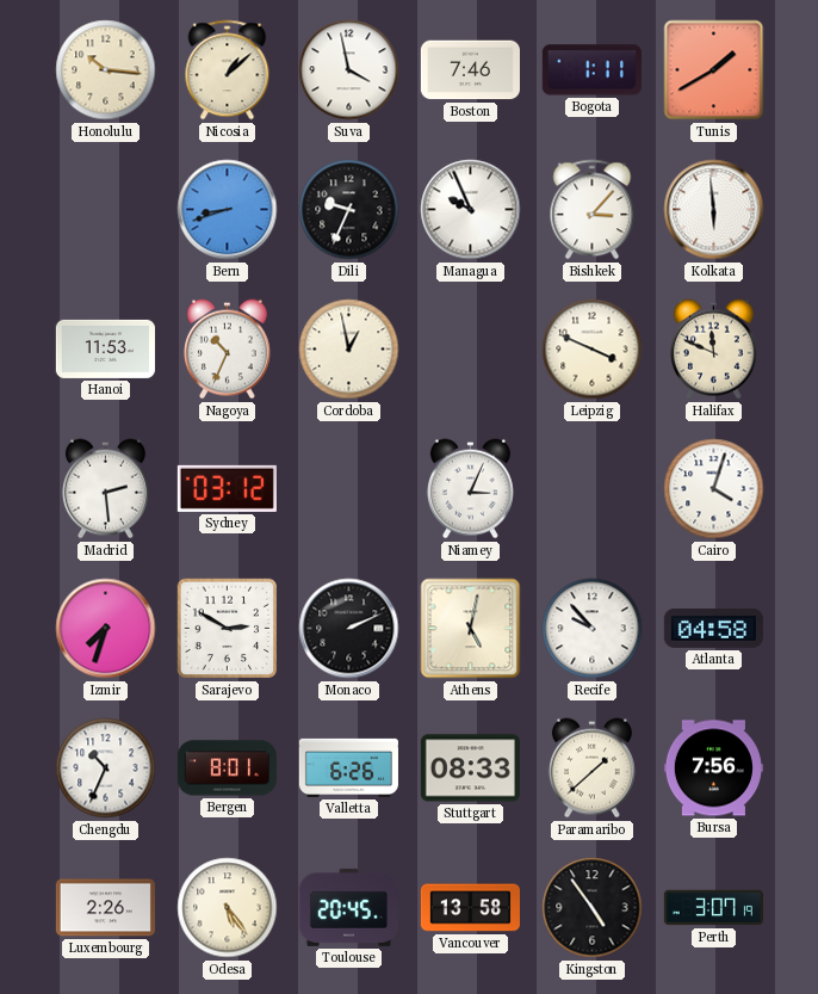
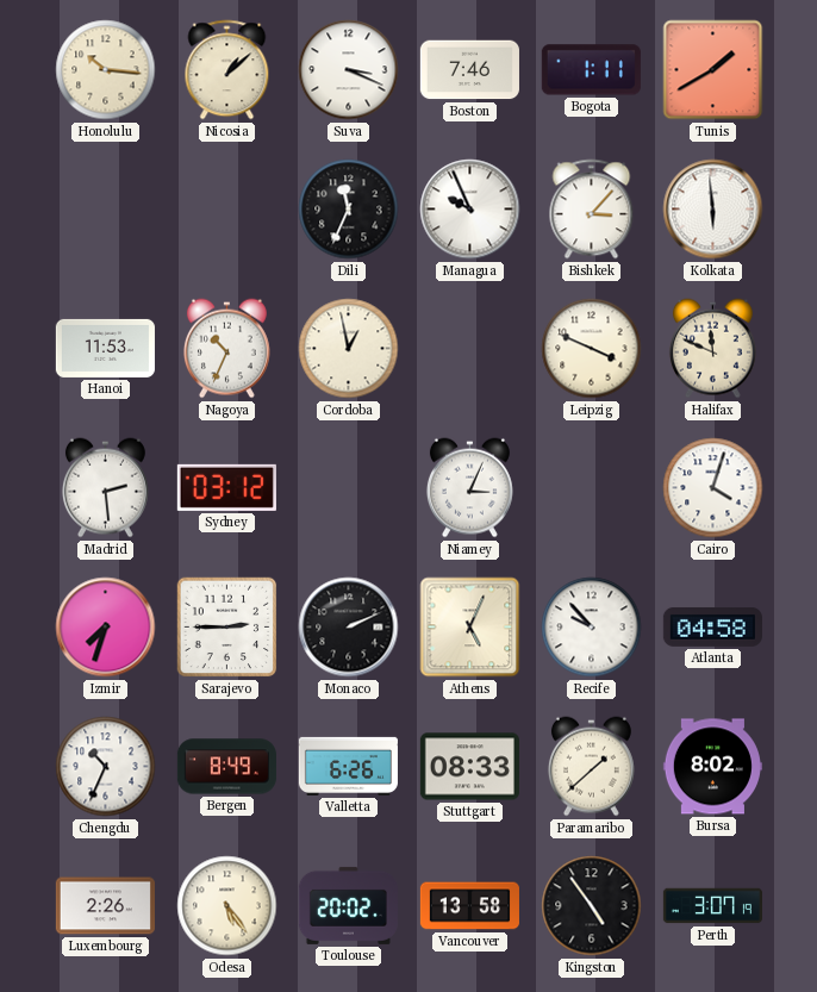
Suva: 3:58 -> 3:19
Bern: 8:42 -> none
Dili: 9:34 -> 11:34
Sarajevo: 2:50 -> 2:45
Athens: 5:02 -> 5:04
Bergen: 8:01 -> 8:49
Bursa: 7:56 -> 8:02
Toulouse: 20:45 -> 20:02
